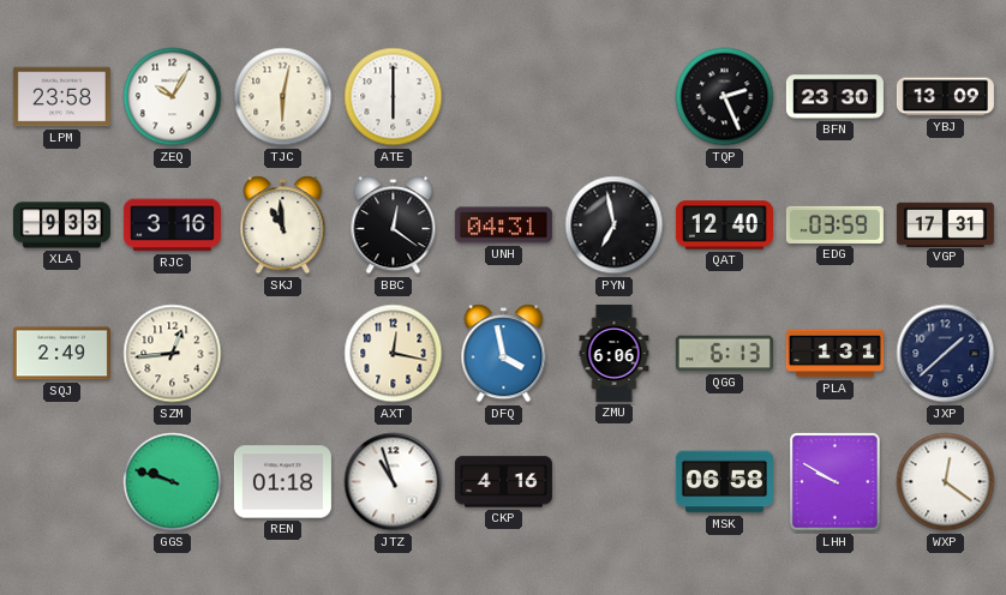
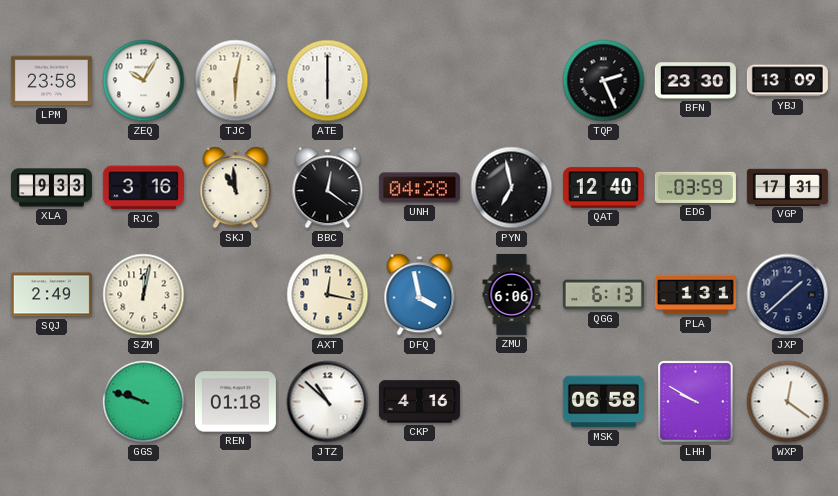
UNH: 04:31 -> 04:28
SZM: 12:44 -> 12:02
JTZ: 10:57 -> 10:52
